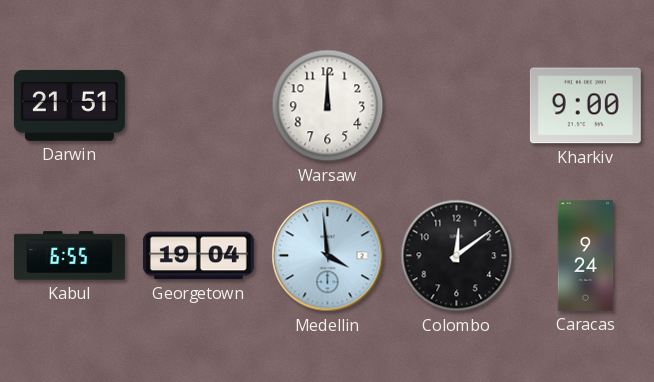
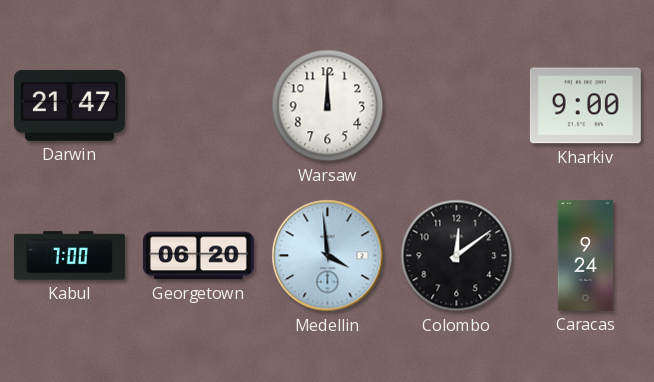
Darwin: 21:51 -> 21:47
Kabul: 6:55 -> 7:00
Georgetown: 19:04 -> 06:20
